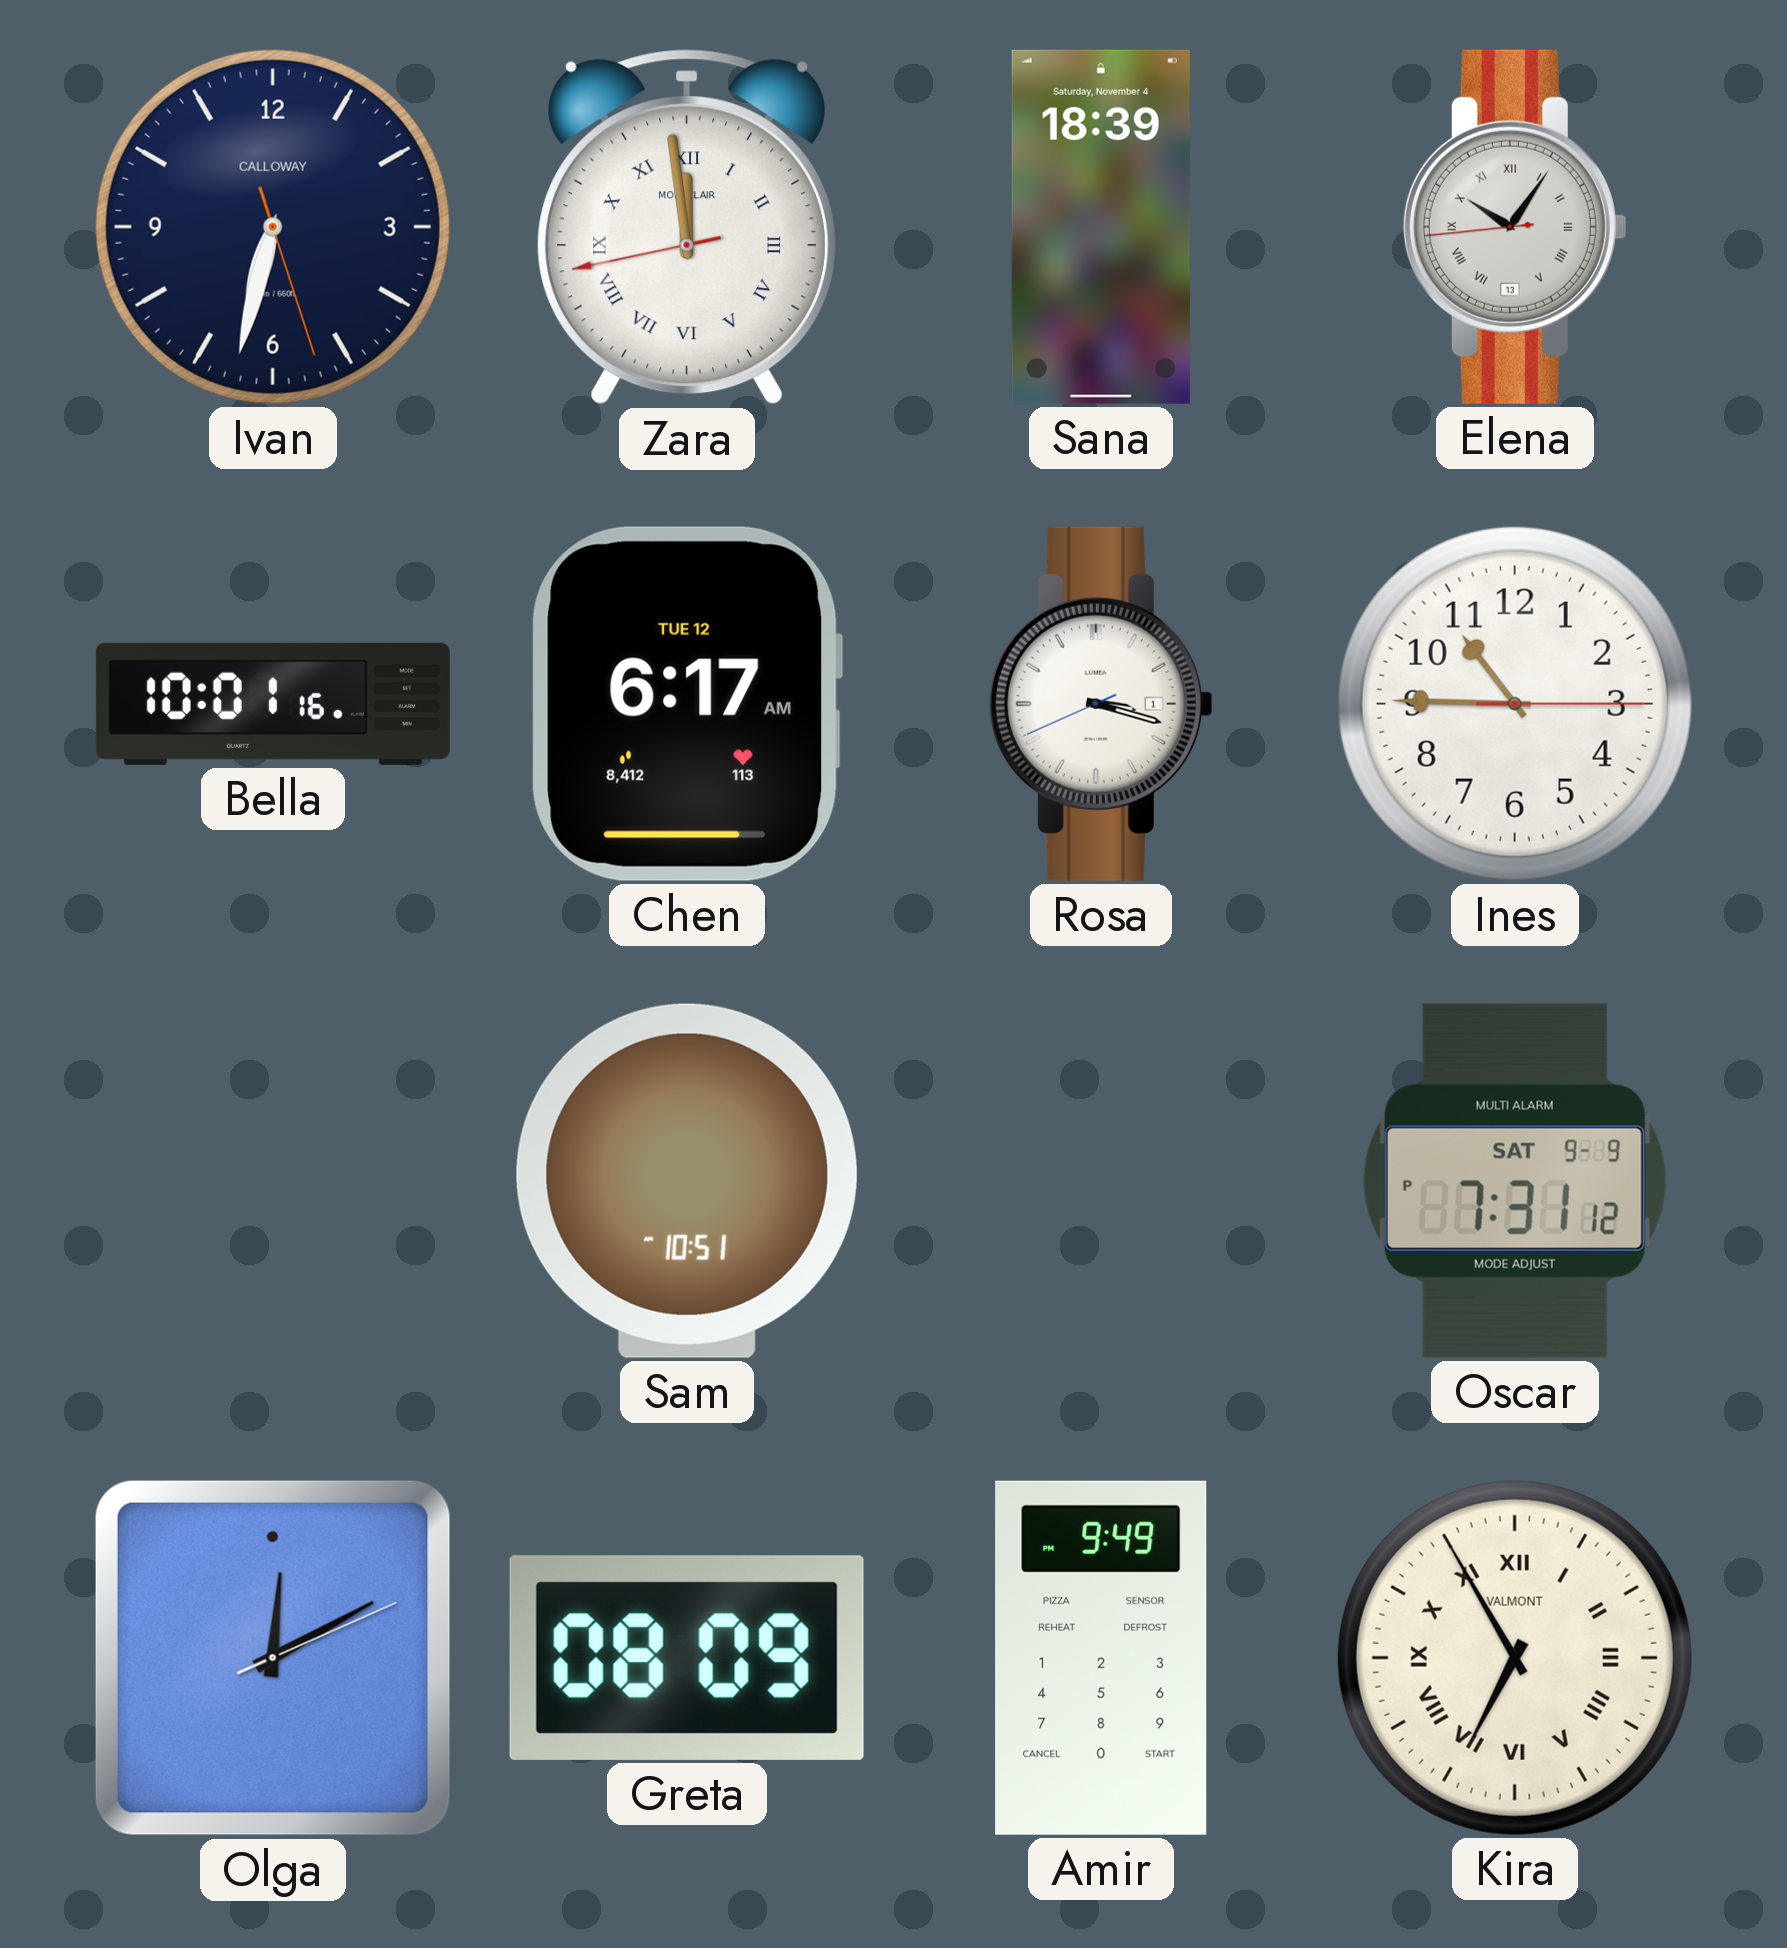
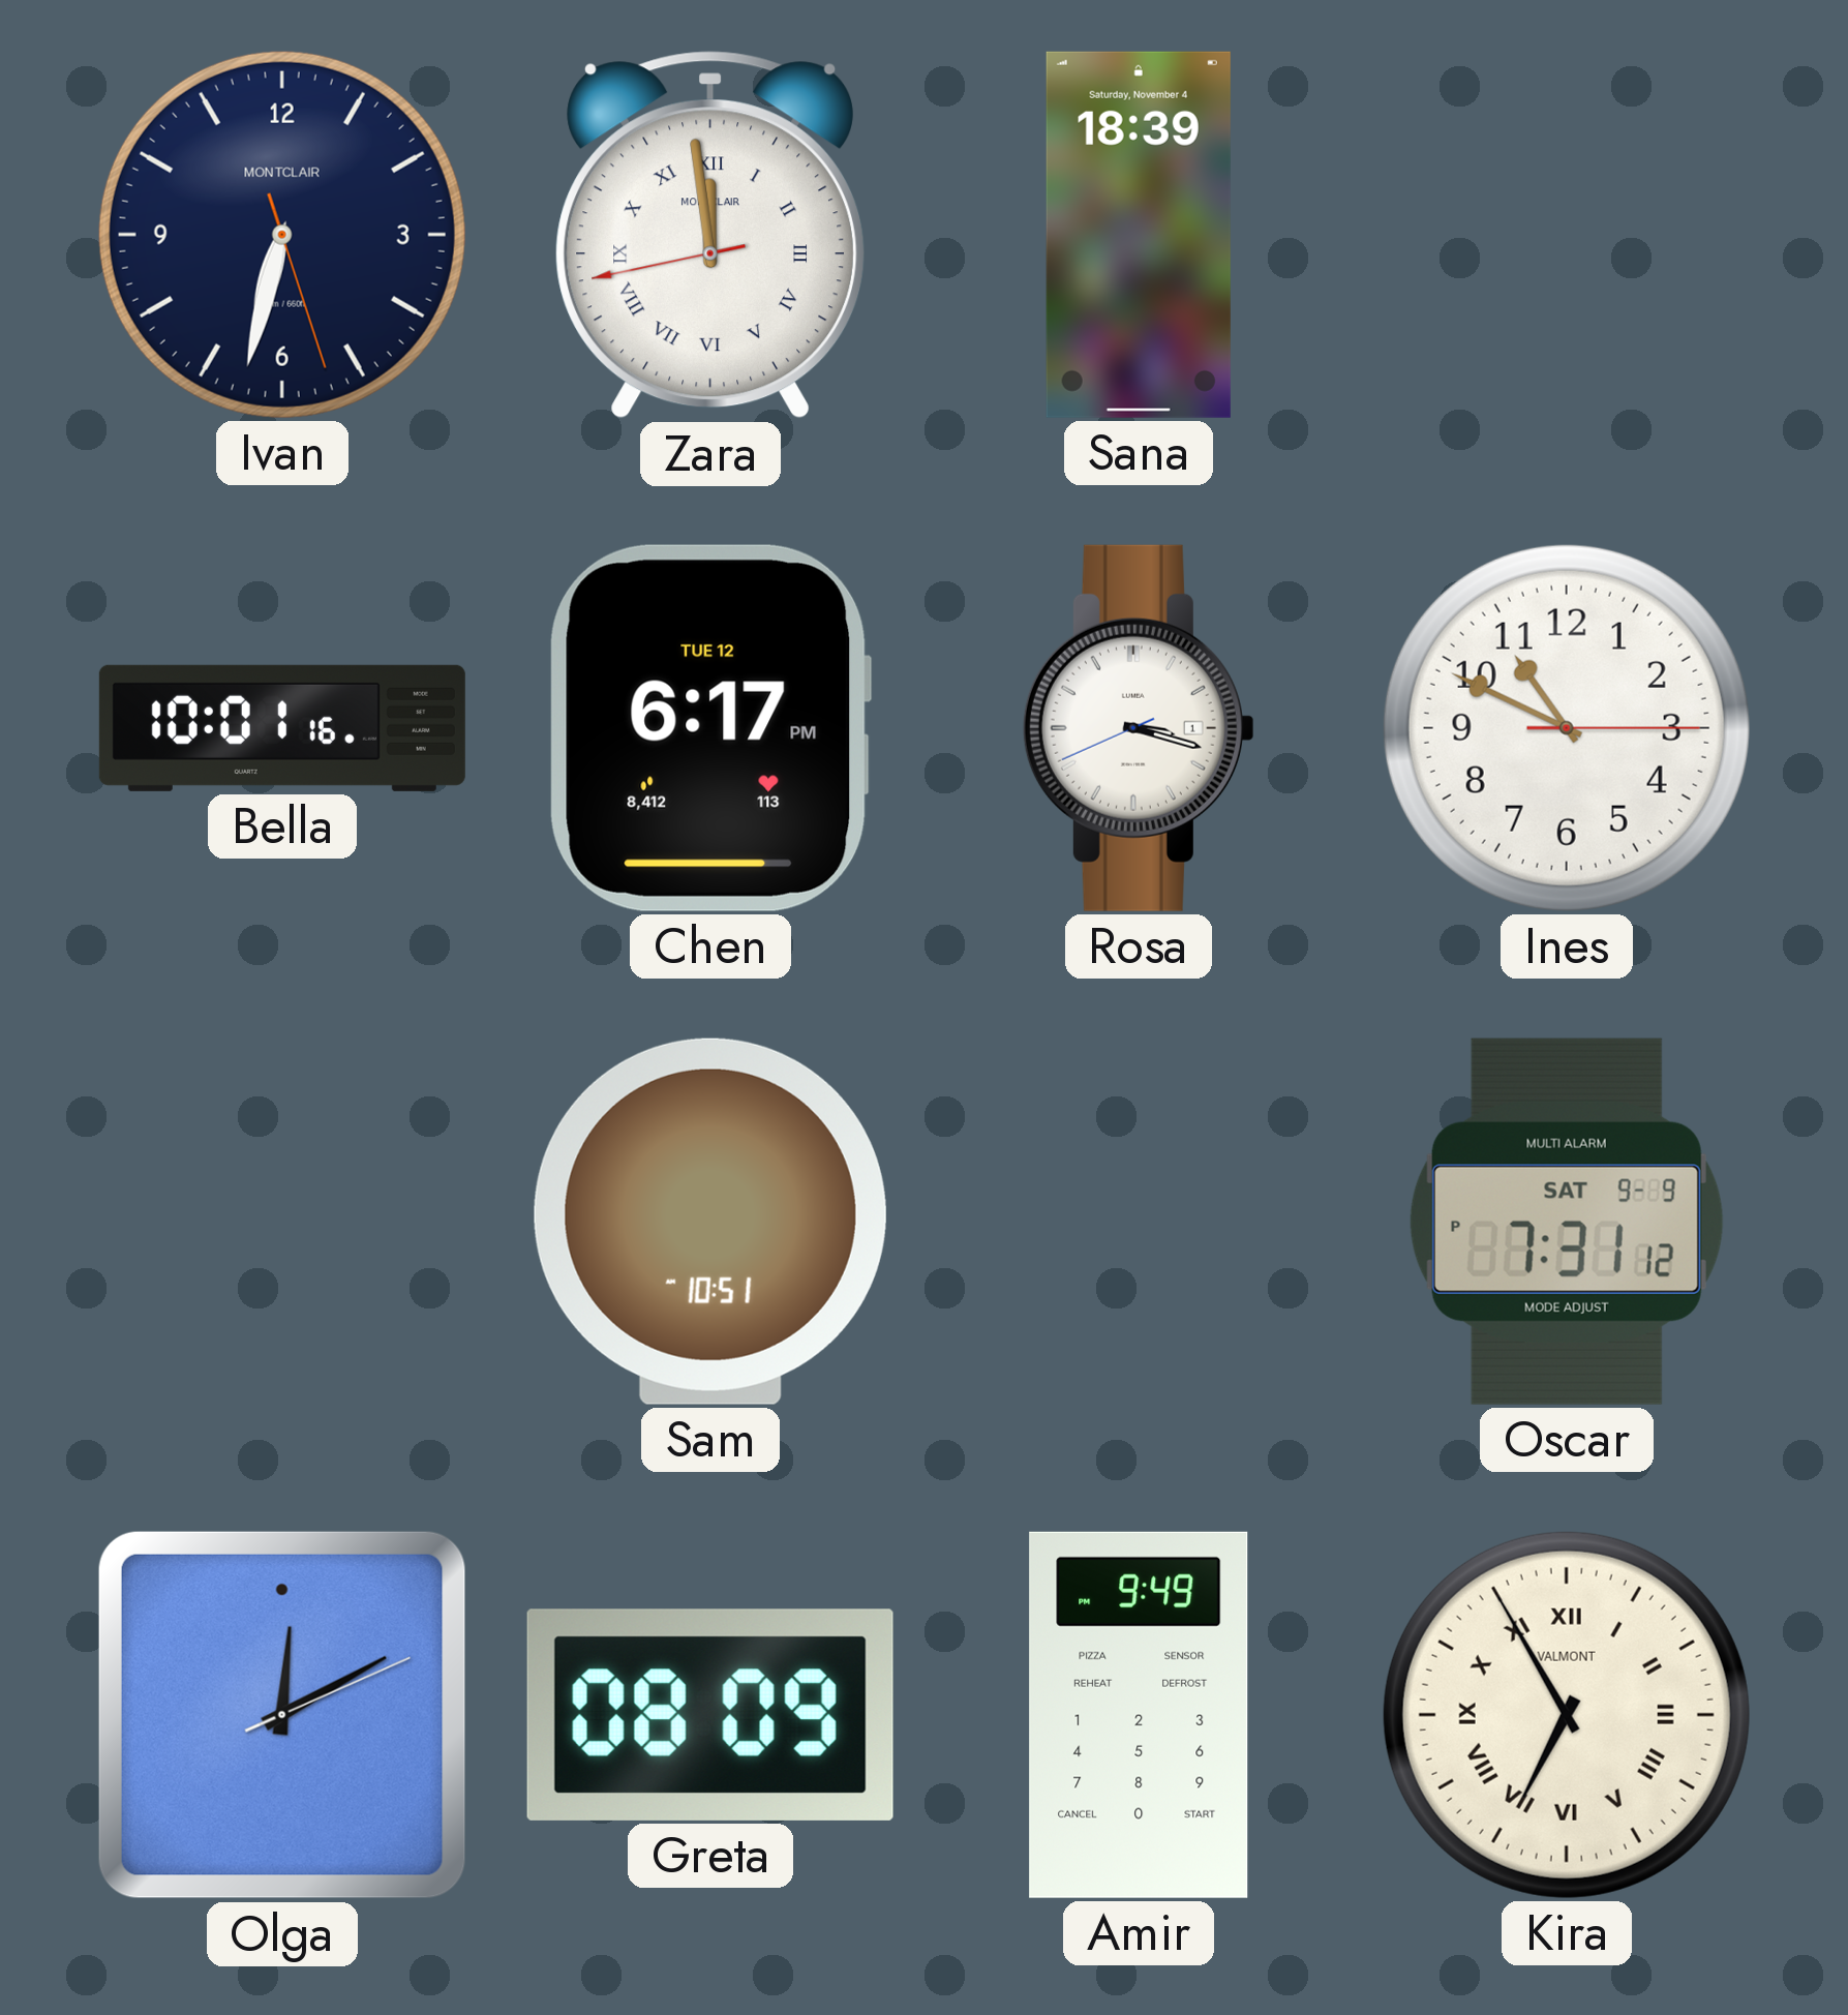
Ivan brand: CALLOWAY -> MONTCLAIR
Elena: 10:05 -> none
Chen: 6:17 AM -> 6:17 PM
Ines: 10:45 -> 10:49
